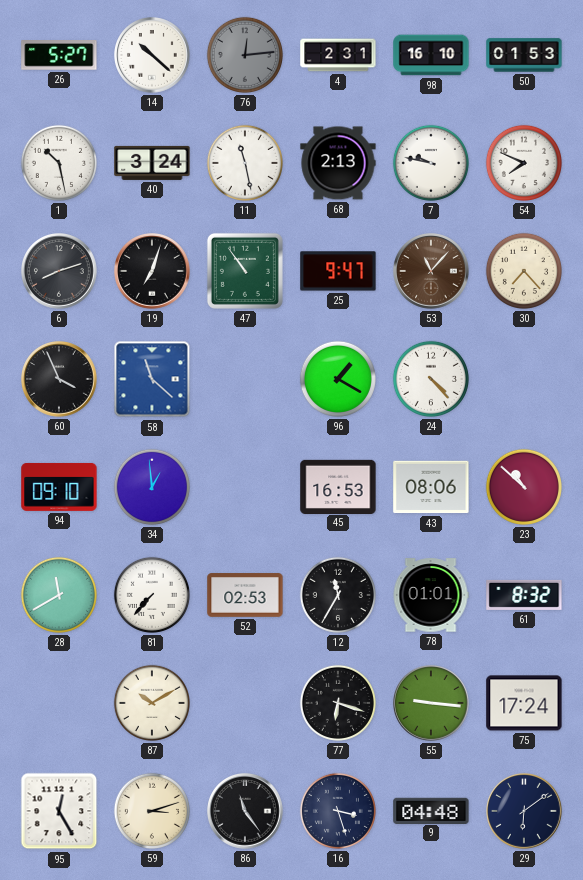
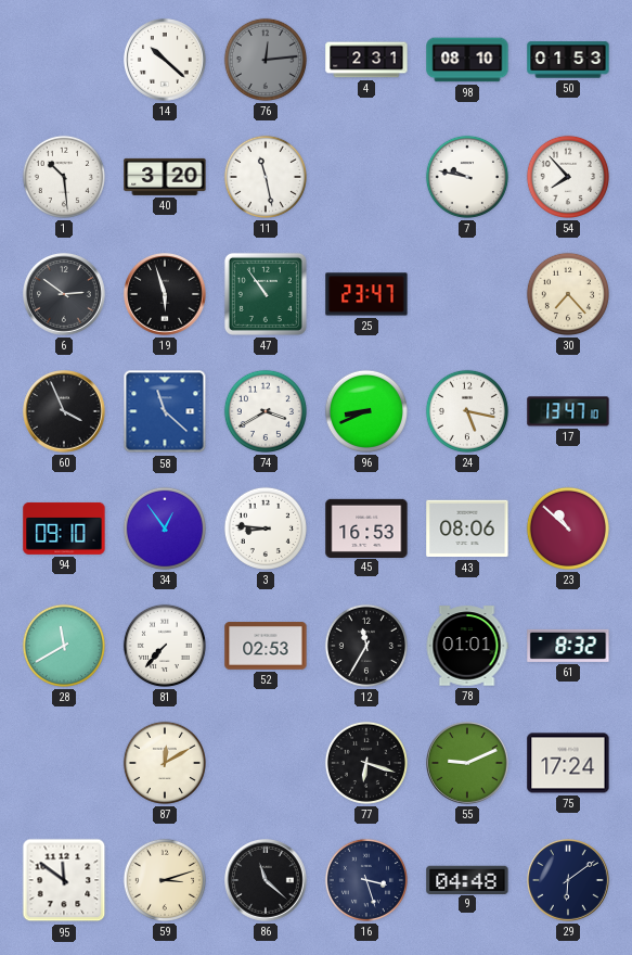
26: 5:27 -> none
98: 16:10 -> 08:10
1: 10:28 -> 10:29
40: 3:24 -> 3:20
68: 2:13 -> none
54: 7:49 -> 7:53
6: 8:12 -> 2:51
19: 7:03 -> 5:57
25: 9:47 -> 23:47
53: 11:07 -> none
74: none -> 3:40
96: 1:20 -> 8:41
24: 4:23 -> 5:17
17: none -> 13:47
34: 12:59 -> 12:54
3: none -> 8:46
87: 10:10 -> 12:10
55: 9:16 -> 9:11
95: 12:25 -> 11:51
86: 11:24 -> 11:22
